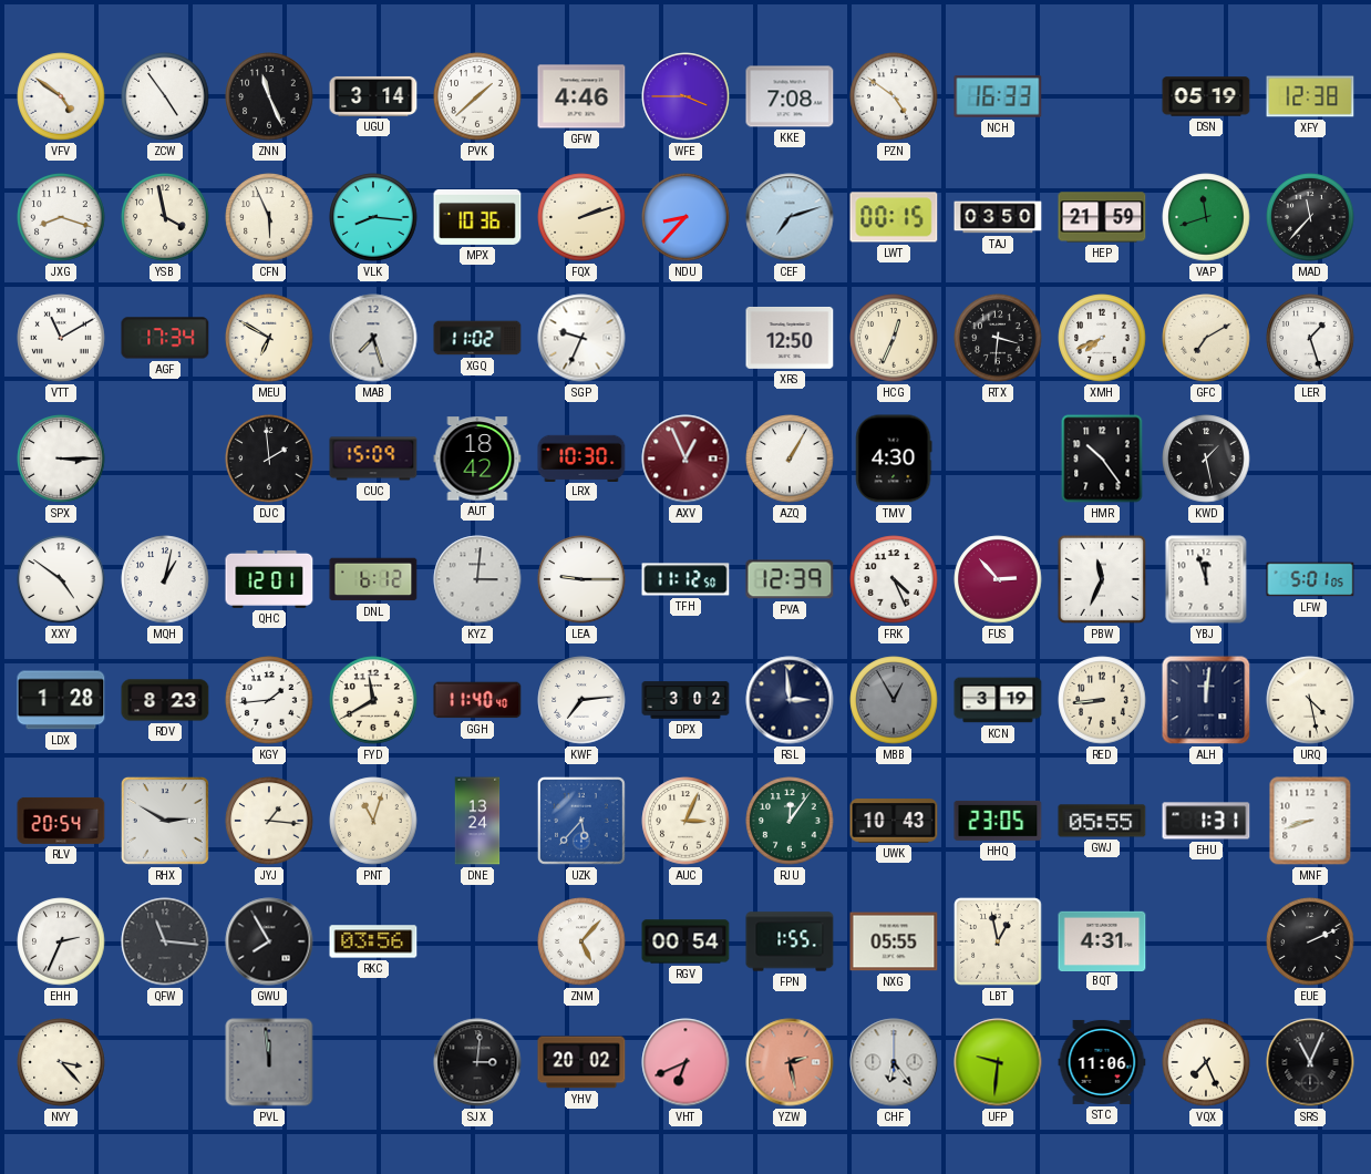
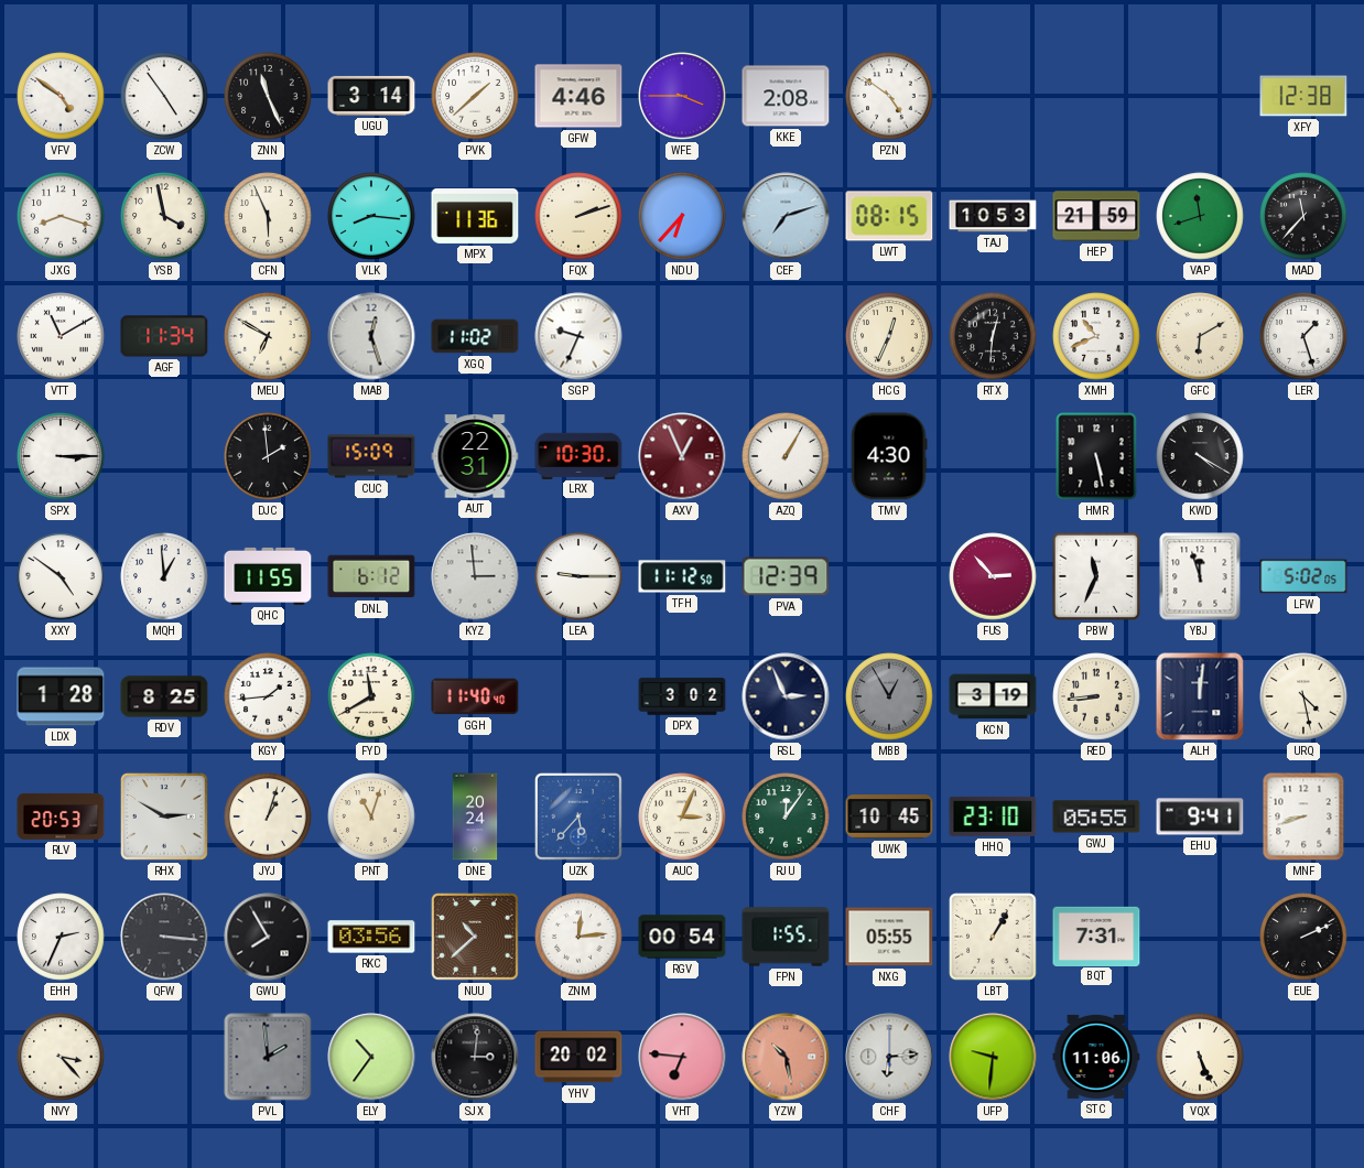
KKE: 7:08 -> 2:08
NCH: 16:33 -> none
DSN: 05:19 -> none
MPX: 10:36 -> 11:36
NDU: 8:37 -> 6:37
LWT: 00:15 -> 08:15
TAJ: 03:50 -> 10:53
AGF: 17:34 -> 11:34
MAB: 7:27 -> 12:27
XRS: 12:50 -> none
RTX: 3:31 -> 12:31
XMH: 7:41 -> 10:41
GFC: 7:10 -> 6:10
AUT: 18:42 -> 22:31
HMR: 10:24 -> 5:28
KWD: 1:28 -> 4:20
MQH: 1:02 -> 12:59
QHC: 12:01 -> 11:55
KYZ: 3:01 -> 2:59
FRK: 4:26 -> none
LFW: 5:01 -> 5:02
RDV: 8:23 -> 8:25
KWF: 7:14 -> none
RSL: 2:59 -> 2:56
RLV: 20:54 -> 20:53
JYJ: 1:16 -> 1:03
DNE: 13:24 -> 20:24
UWK: 10:43 -> 10:45
HHQ: 23:05 -> 23:10
EHU: 1:31 -> 9:41
QFW: 11:16 -> 3:16
NUU: none -> 10:38
ZNM: 5:07 -> 12:14
LBT: 12:58 -> 1:05
BQT: 4:31 -> 7:31
PVL: 11:59 -> 1:59
ELY: none -> 10:36
VHT: 6:41 -> 6:46
YZW: 2:28 -> 10:28
CHF: 6:24 -> 6:14
VQX: 7:26 -> 5:26
SRS: 11:04 -> none
